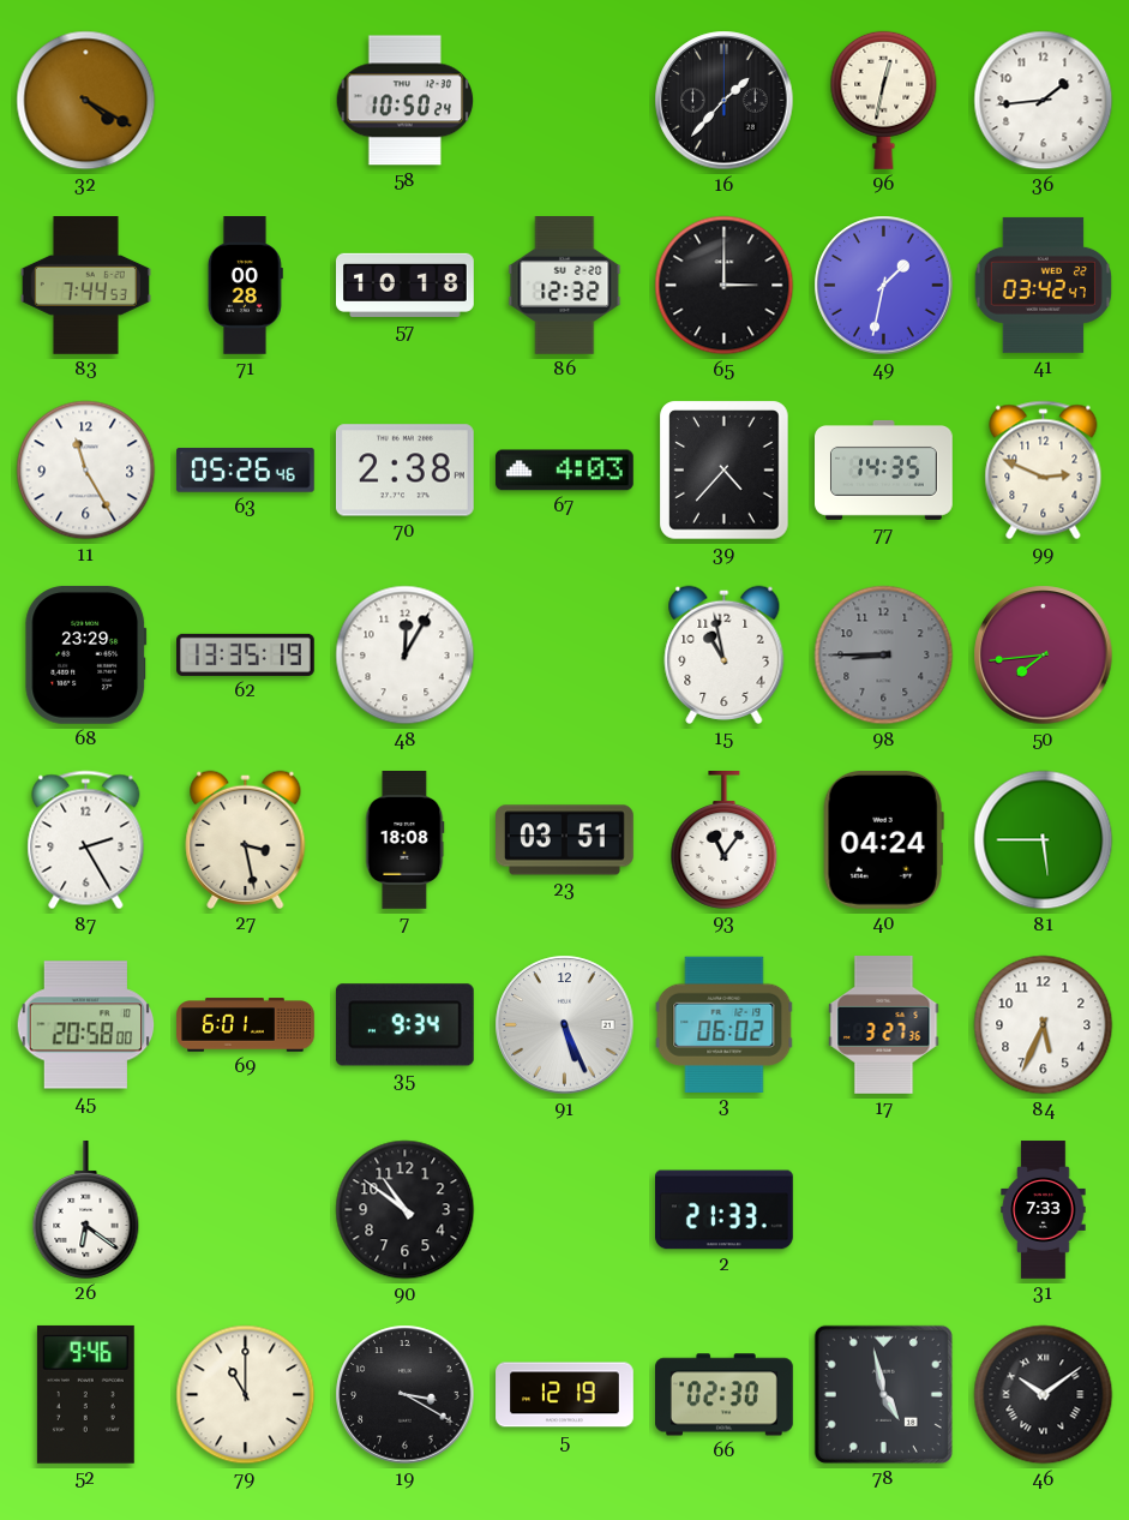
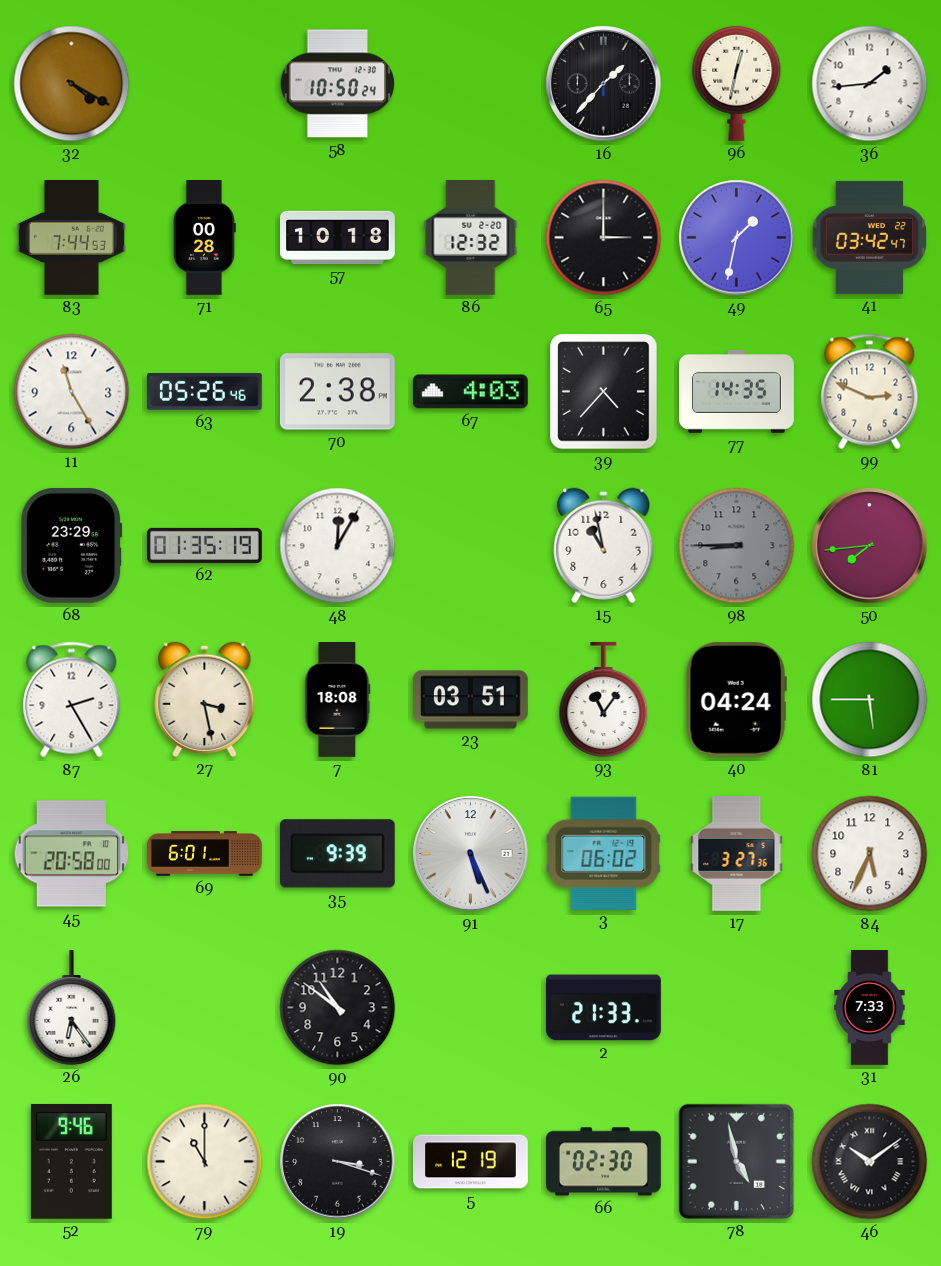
62: 13:35 -> 01:35
35: 9:34 -> 9:39
26: 6:21 -> 6:24
19: 3:20 -> 3:18
